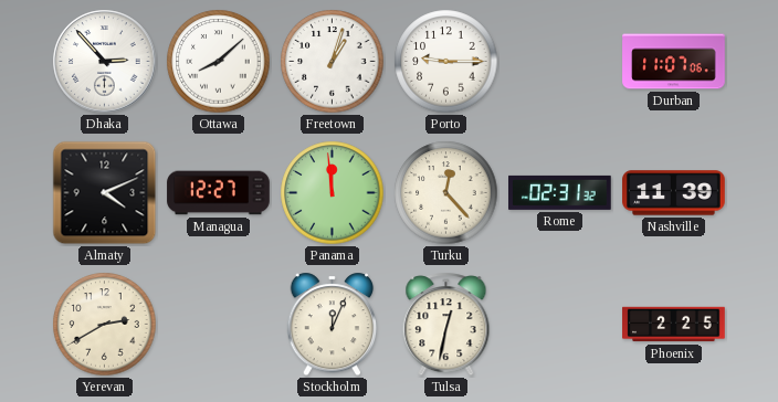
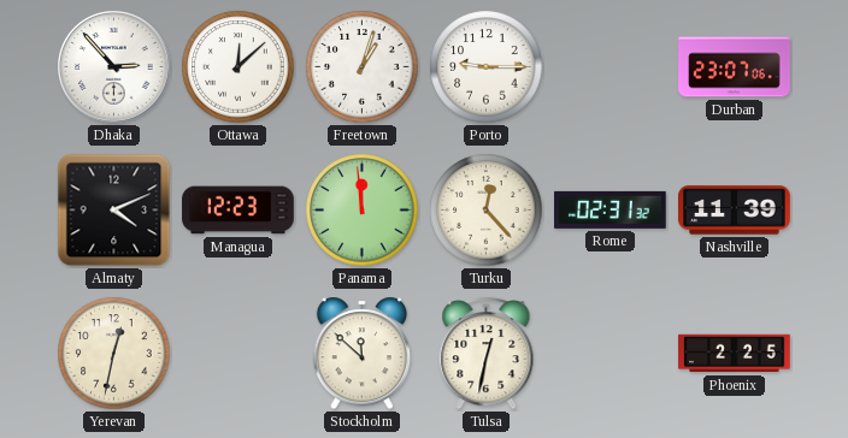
Ottawa: 8:08 -> 12:08
Durban: 11:07 -> 23:07
Managua: 12:27 -> 12:23
Yerevan: 2:40 -> 12:32
Stockholm: 12:04 -> 11:52
